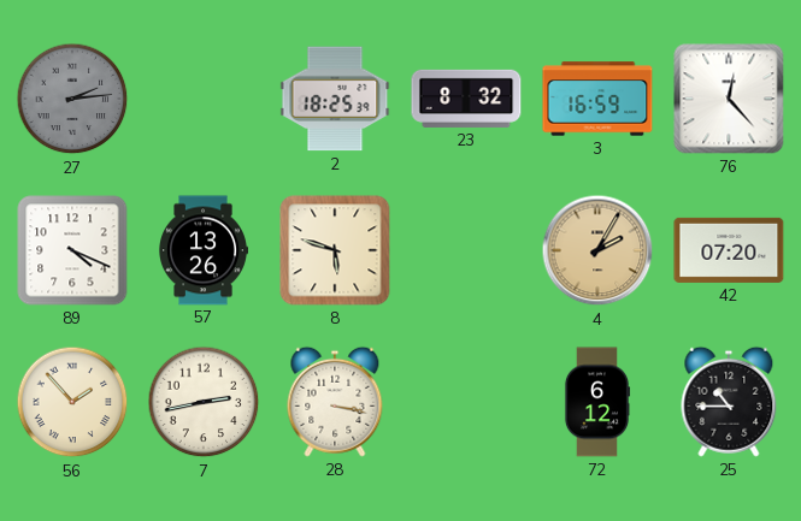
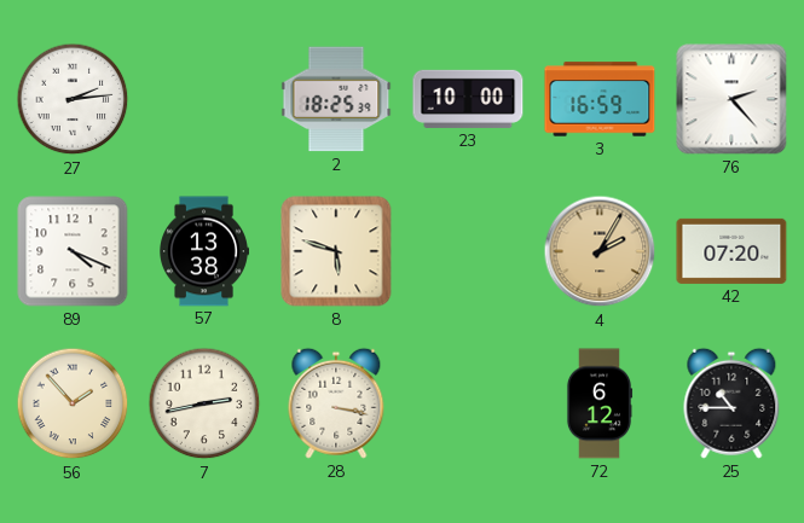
27 dial: grey -> white
23: 8:32 -> 10:00
76: 12:23 -> 2:23
57: 13:26 -> 13:38
